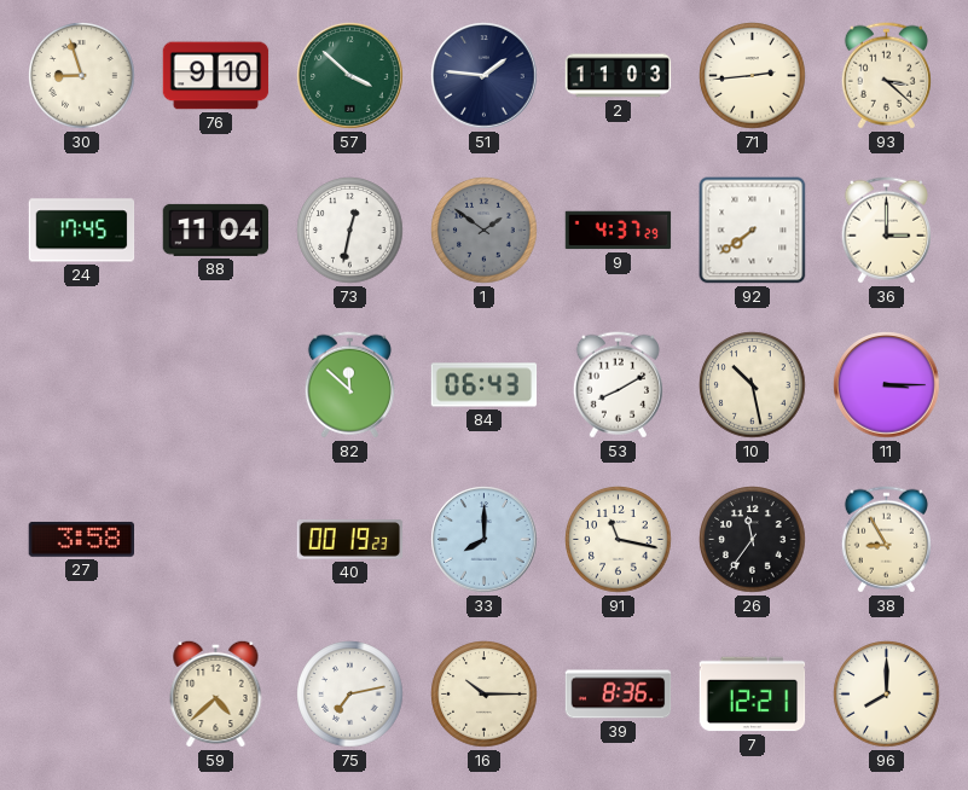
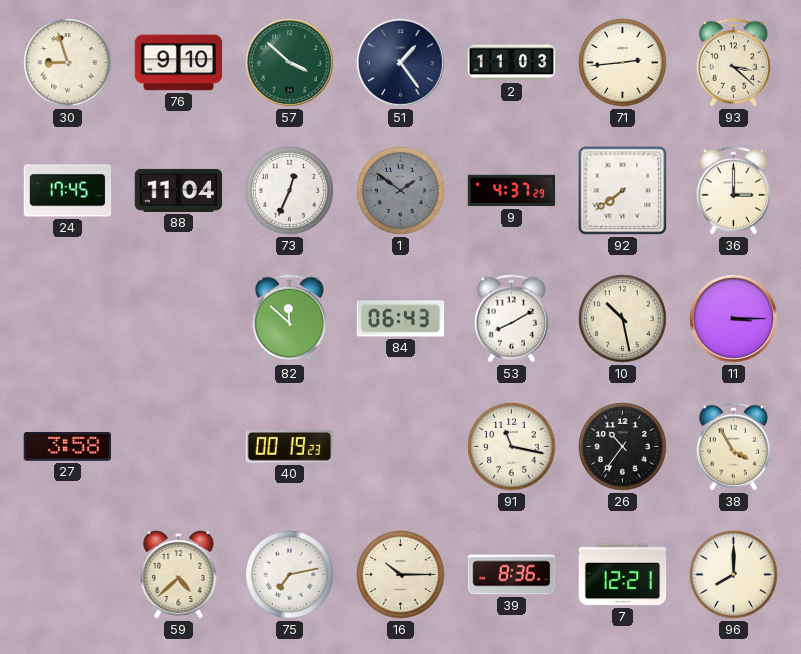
51: 1:46 -> 1:24
73: 12:32 -> 12:34
33: 8:00 -> none
26: 11:36 -> 10:36
38: 8:55 -> 3:55
